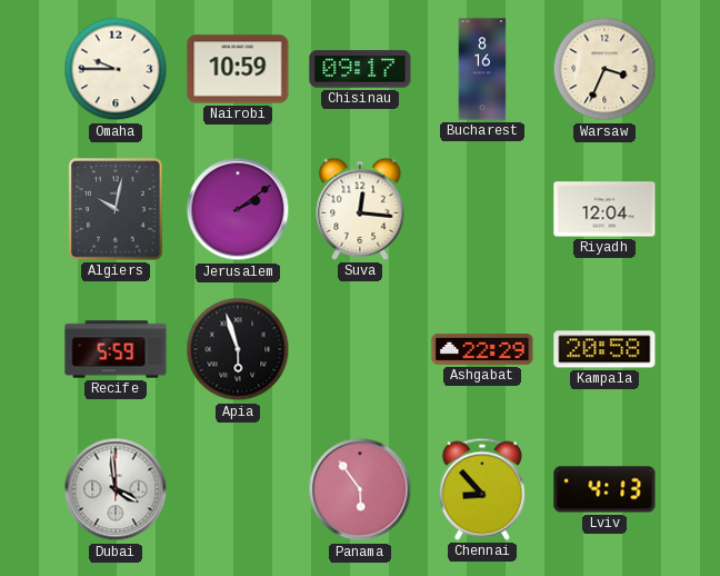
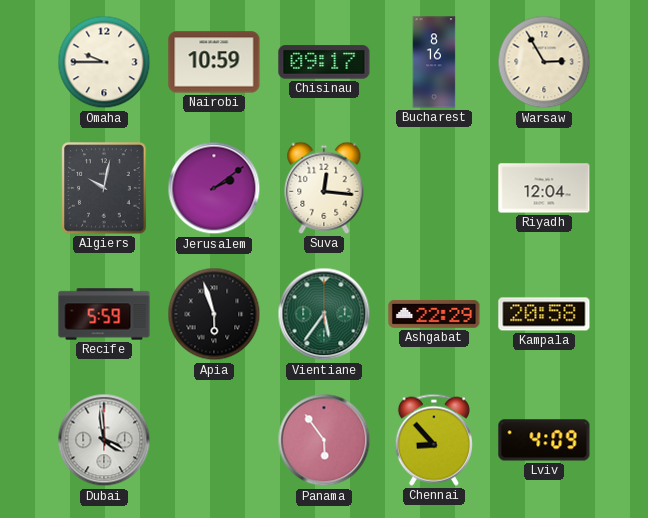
Warsaw: 3:34 -> 2:55
Vientiane: none -> 5:36
Lviv: 4:13 -> 4:09
